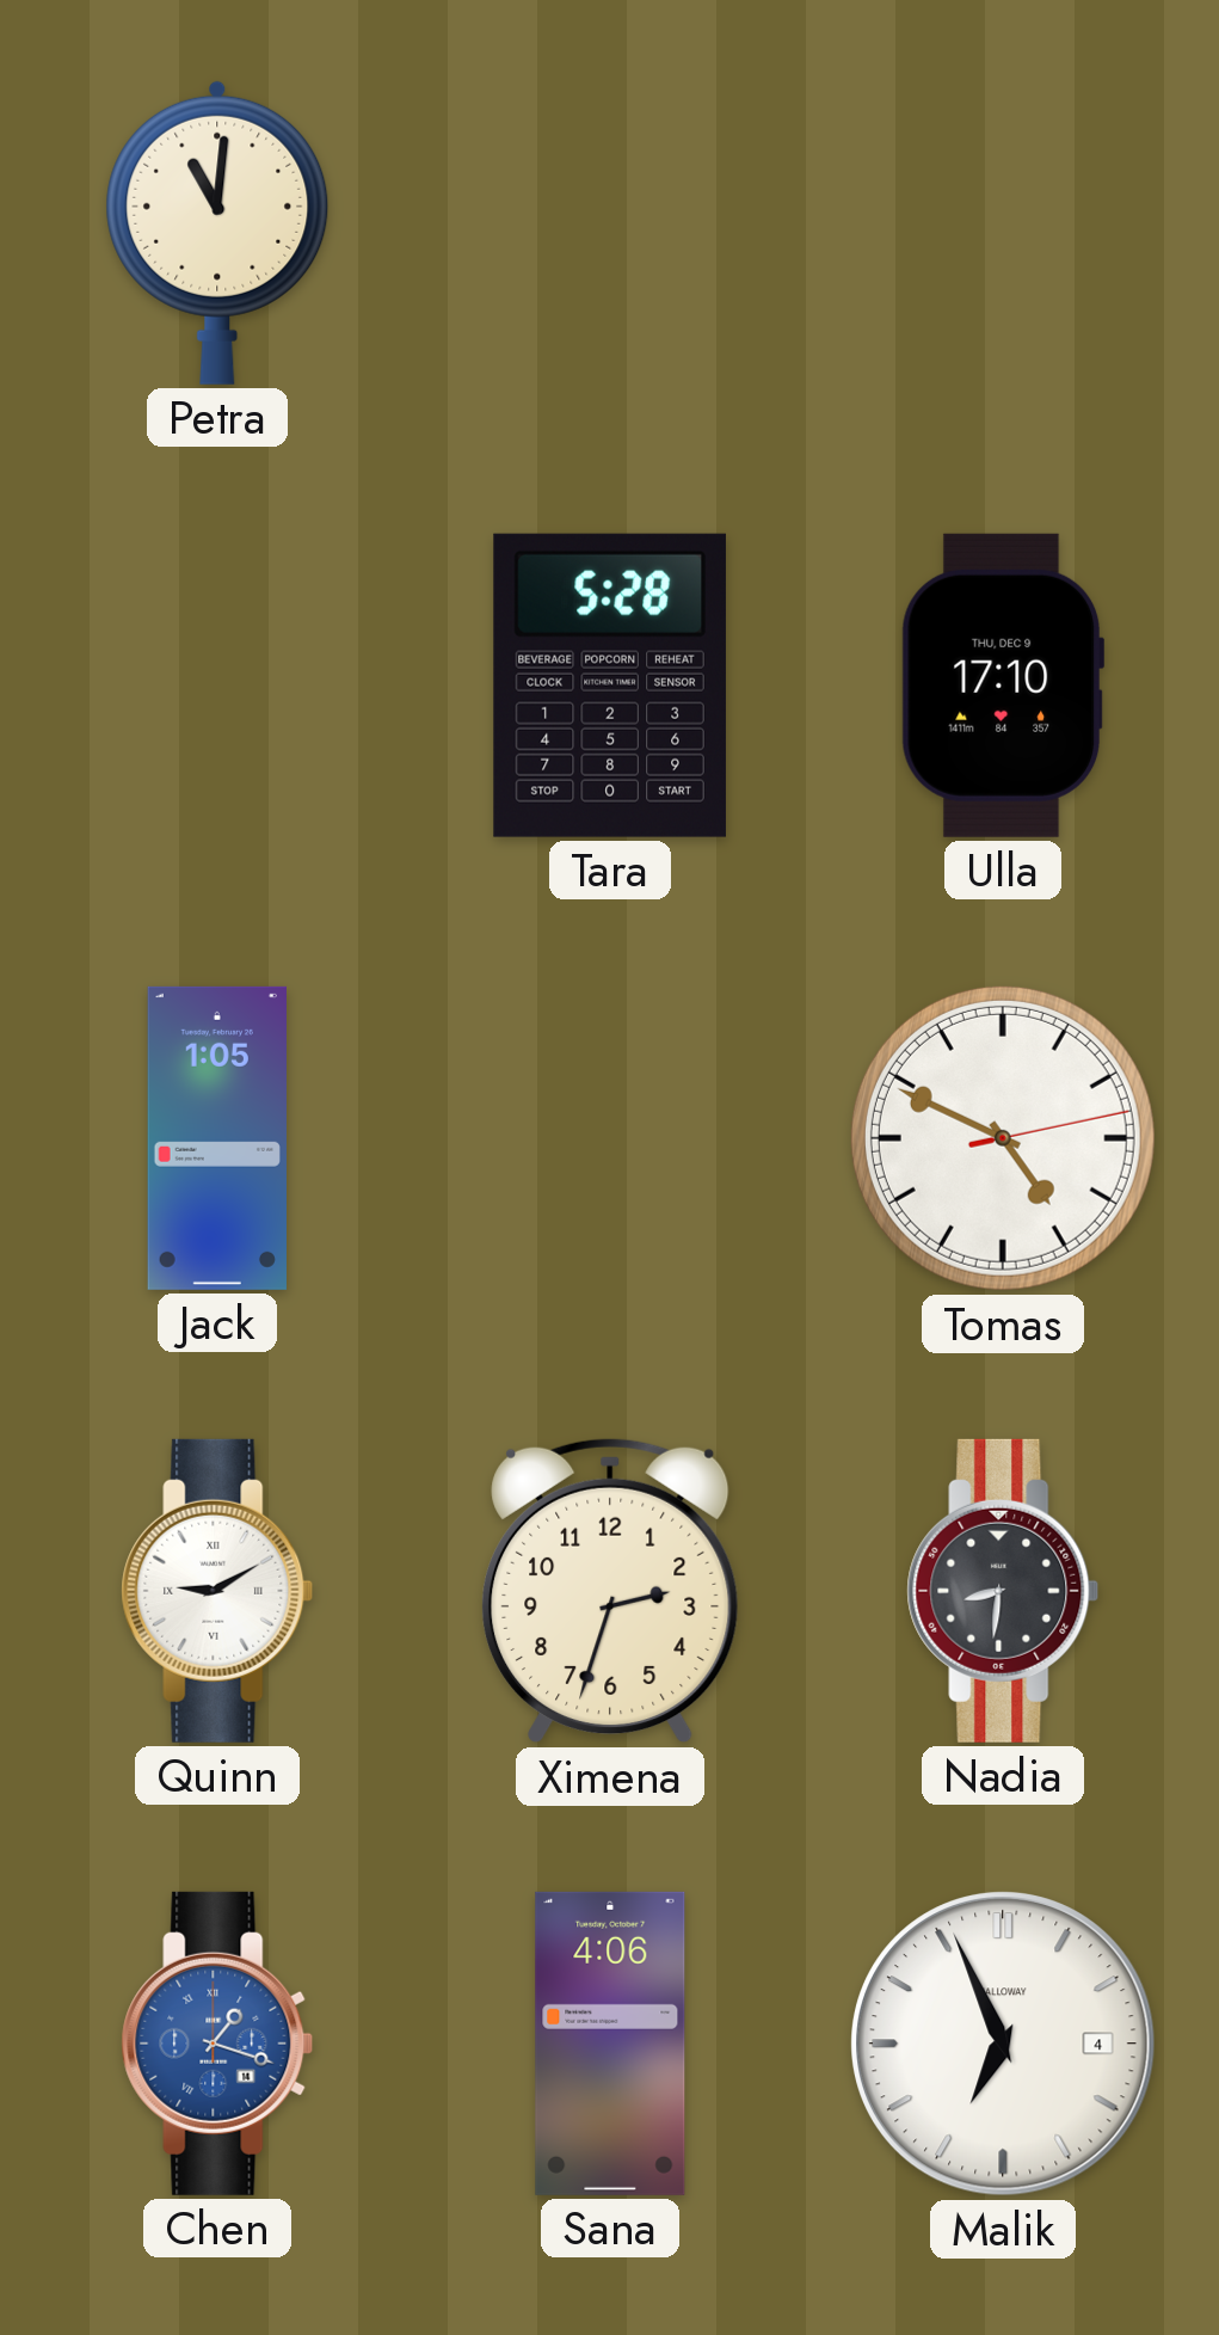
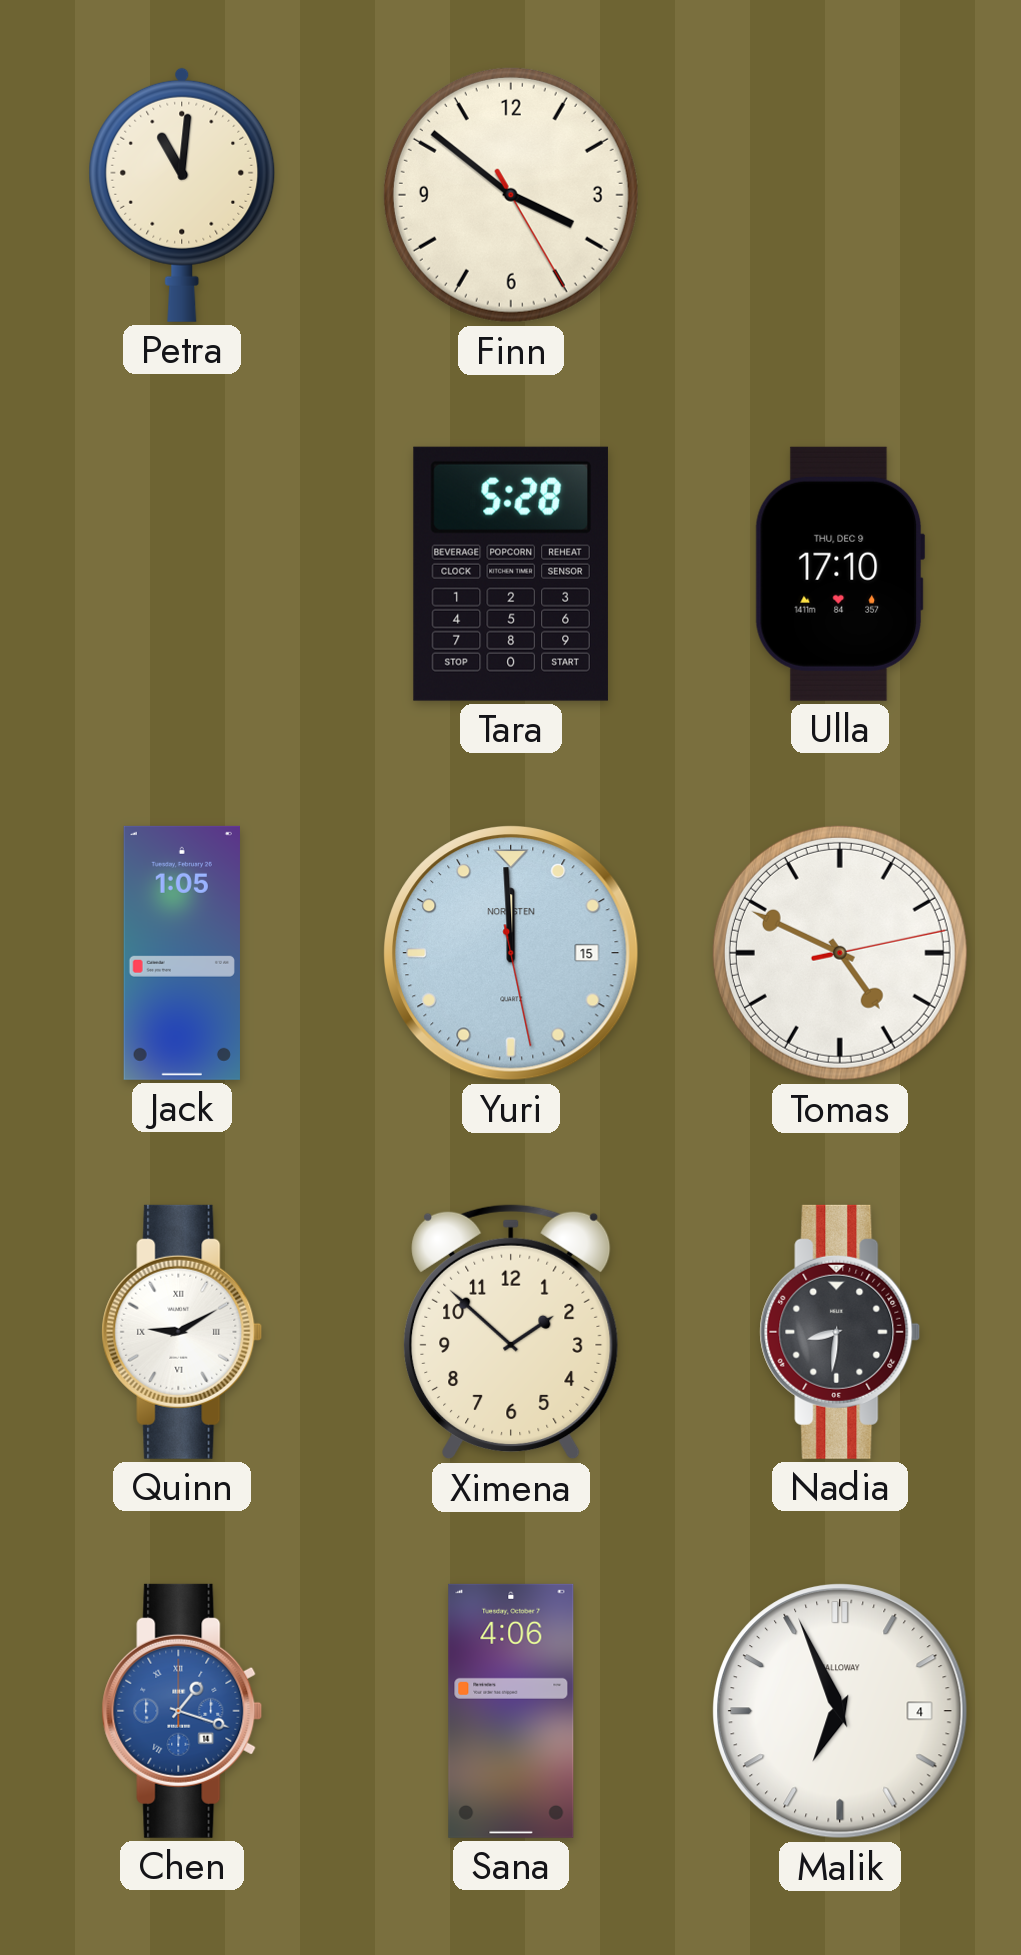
Finn: none -> 3:51
Yuri: none -> 11:59
Ximena: 2:33 -> 1:52
